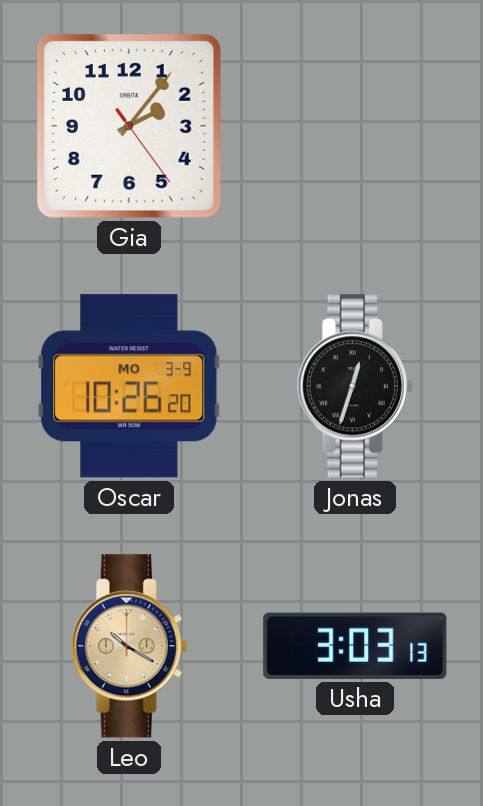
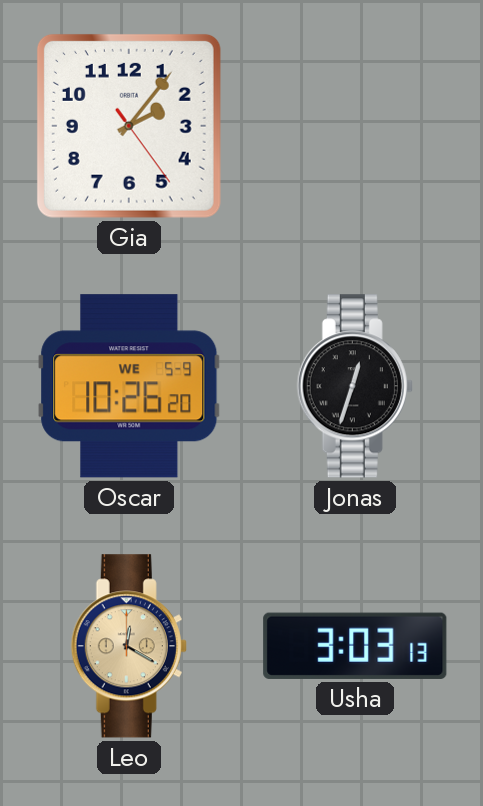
Oscar date: MO 3-9 -> WE 5-9
Leo: 10:20 -> 12:20
